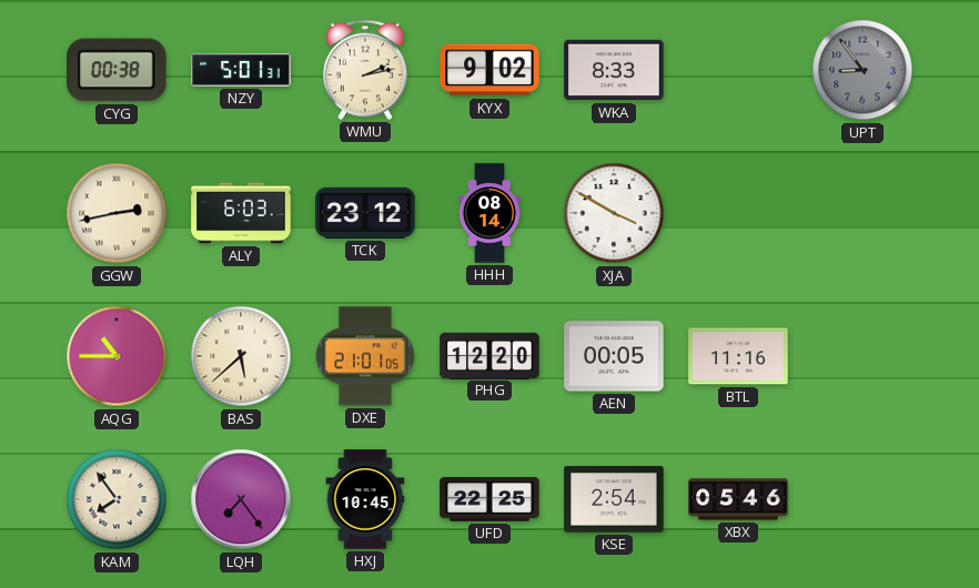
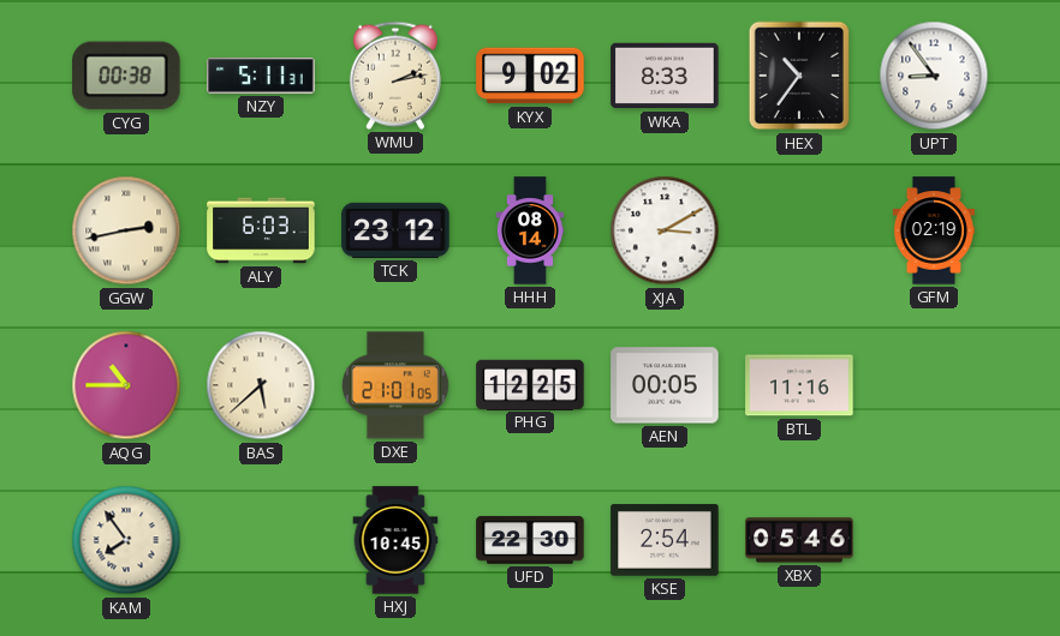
NZY: 5:01 -> 5:11
HEX: none -> 10:36
UPT dial: grey -> white
XJA: 3:50 -> 3:10
GFM: none -> 02:19
PHG: 12:20 -> 12:25
LQH: 7:24 -> none
UFD: 22:25 -> 22:30
